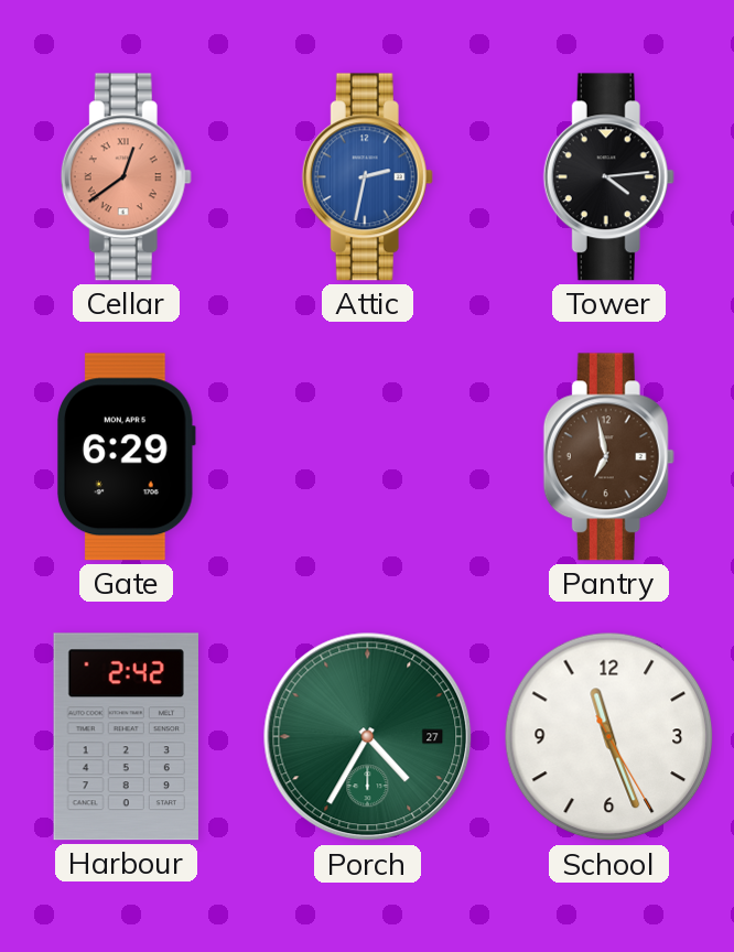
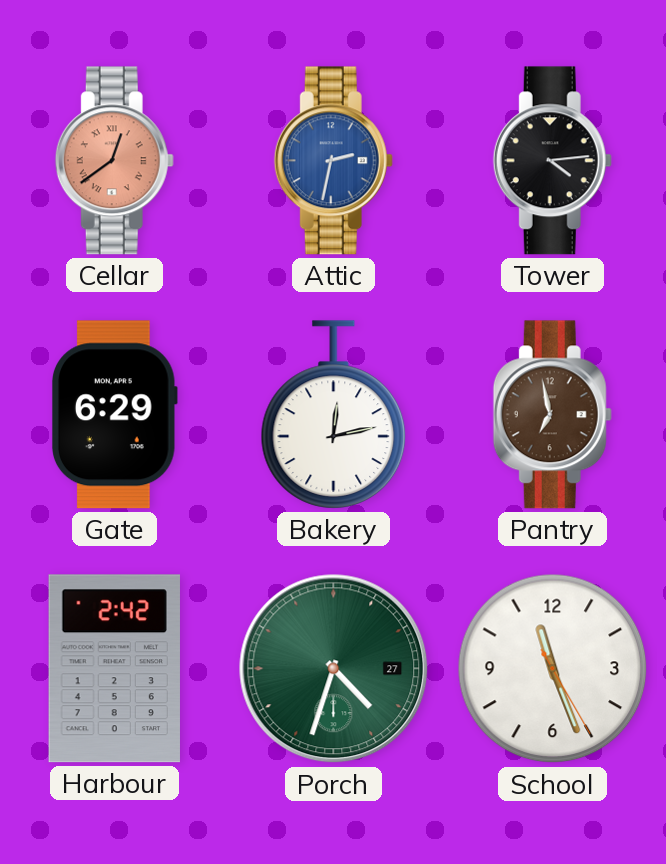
Bakery: none -> 12:13
Porch: 4:35 -> 4:33
